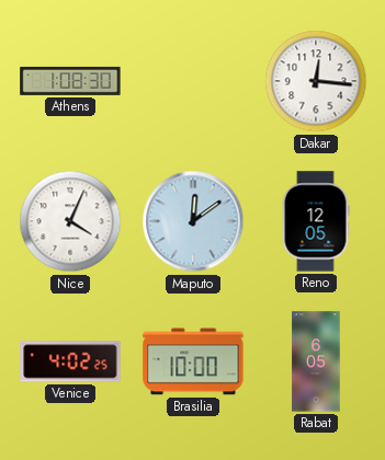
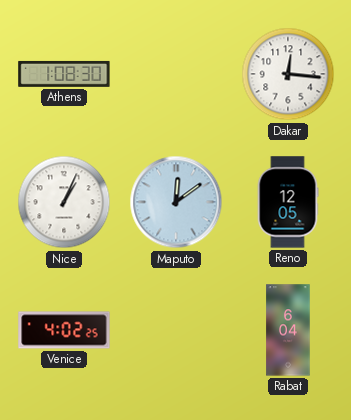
Nice: 4:04 -> 1:04
Brasilia: 10:00 -> none
Rabat: 6:05 -> 6:04
